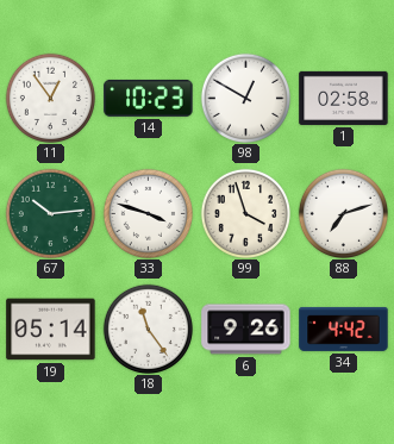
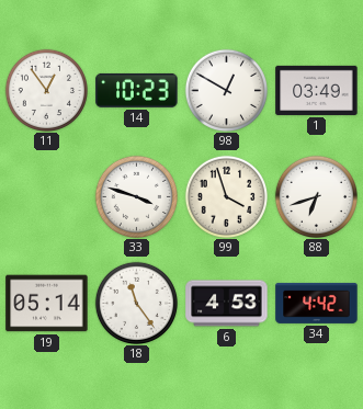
1: 02:58 -> 03:49
67: 10:14 -> none
88: 7:12 -> 6:42
6: 9:26 -> 4:53
